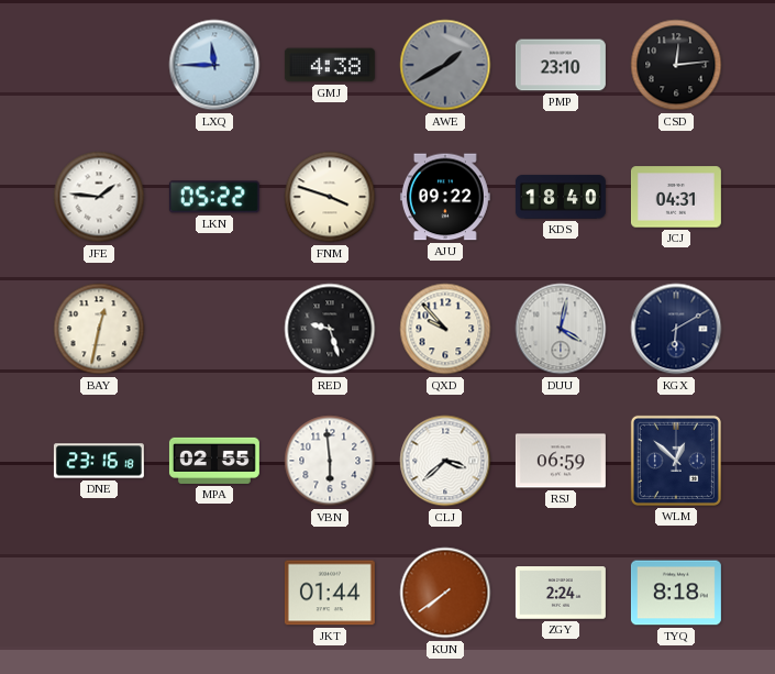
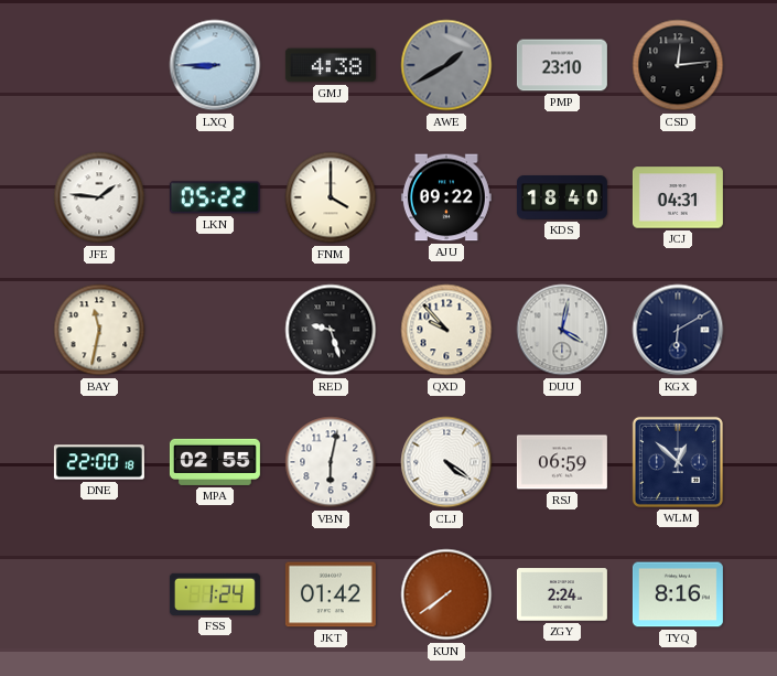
LXQ: 11:45 -> 8:45
FNM: 3:48 -> 4:00
BAY: 12:32 -> 11:32
DNE: 23:16 -> 22:00
VBN: 5:59 -> 6:02
CLJ: 3:38 -> 4:21
FSS: none -> 1:24
JKT: 01:44 -> 01:42
TYQ: 8:18 -> 8:16
